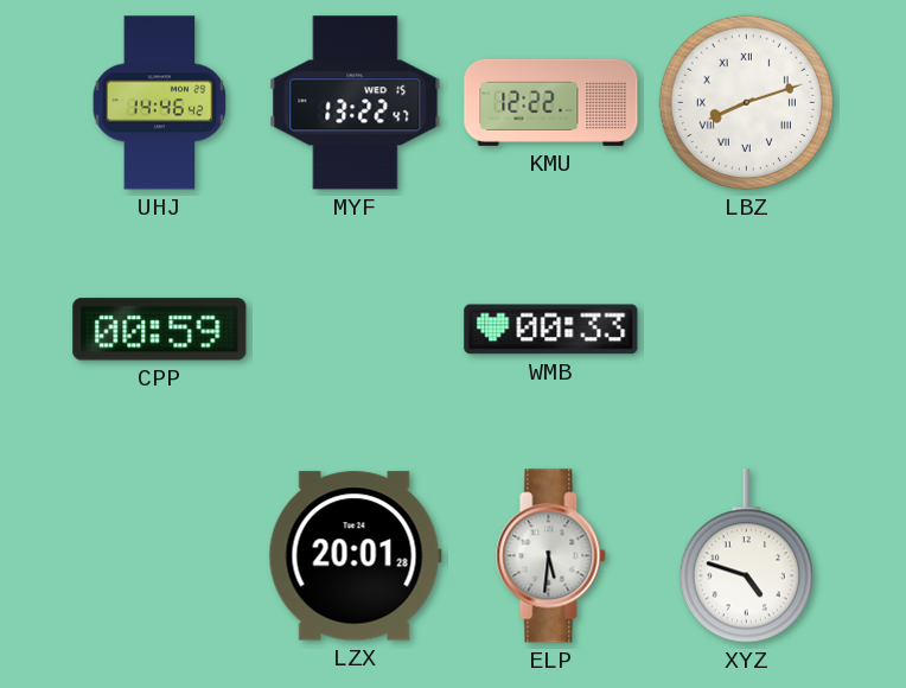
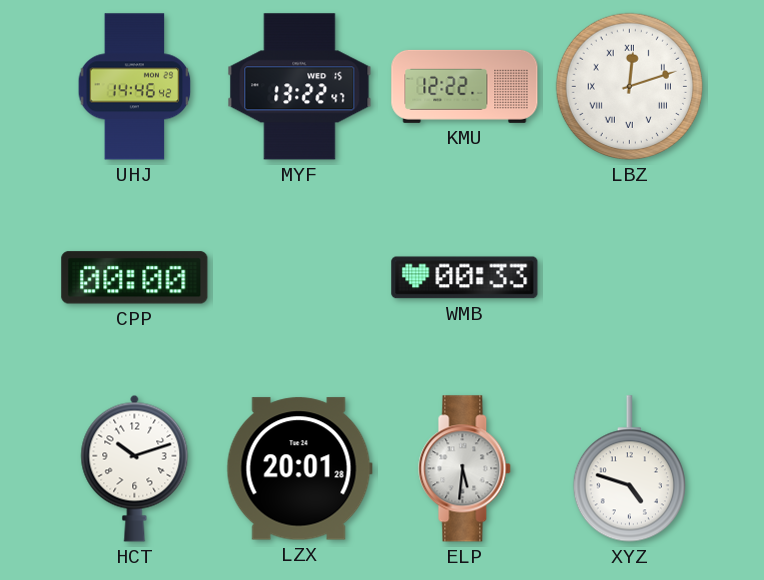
LBZ: 8:12 -> 12:12
CPP: 00:59 -> 00:00
HCT: none -> 10:12
